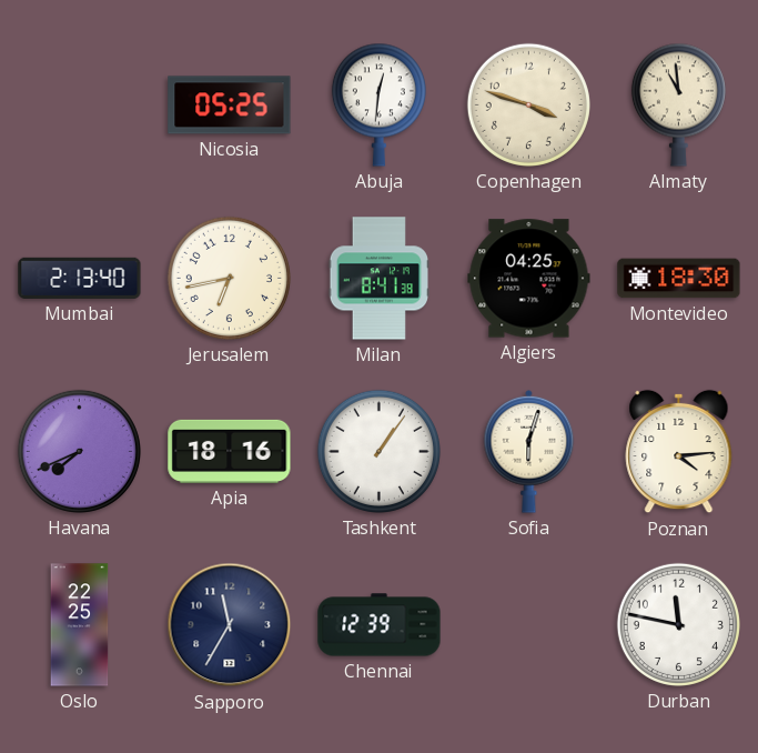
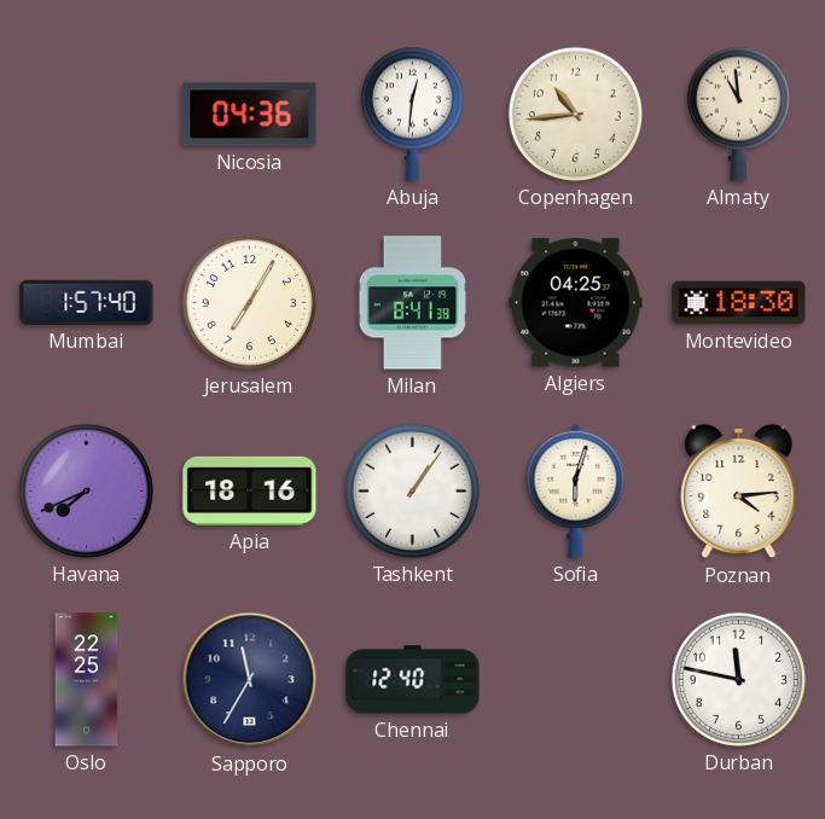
Nicosia: 05:25 -> 04:36
Copenhagen: 3:48 -> 10:44
Mumbai: 2:13 -> 1:57
Jerusalem: 6:43 -> 7:05
Chennai: 12:39 -> 12:40
